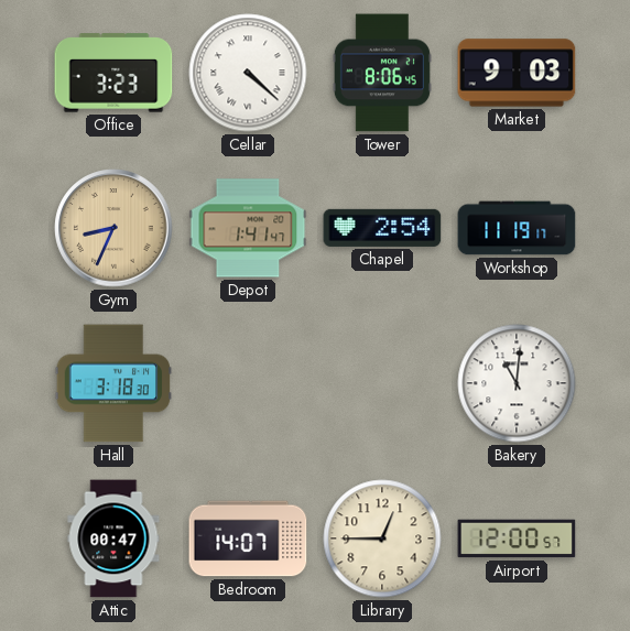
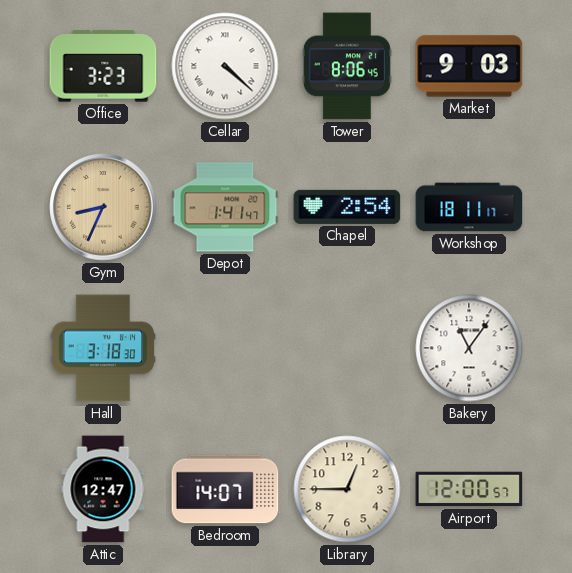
Workshop: 11:19 -> 18:11
Bakery: 11:01 -> 11:06
Attic: 00:47 -> 12:47
